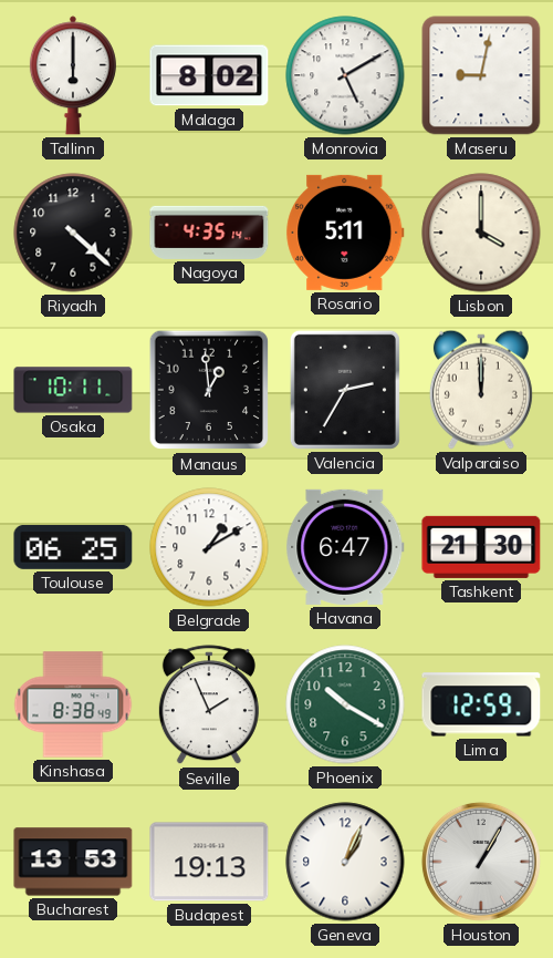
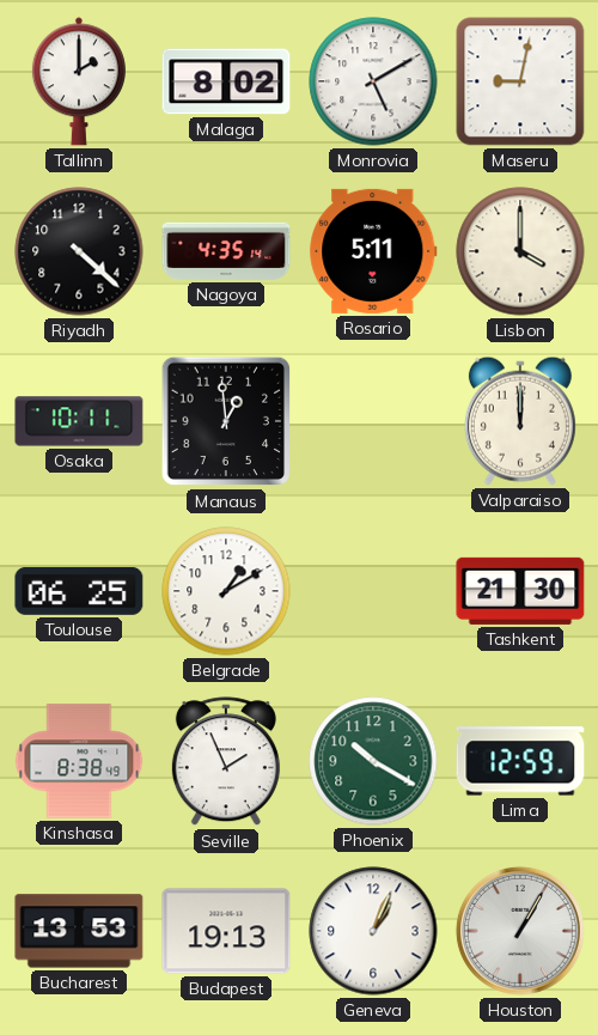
Tallinn: 6:00 -> 2:00
Valencia: 2:35 -> none
Havana: 6:47 -> none
